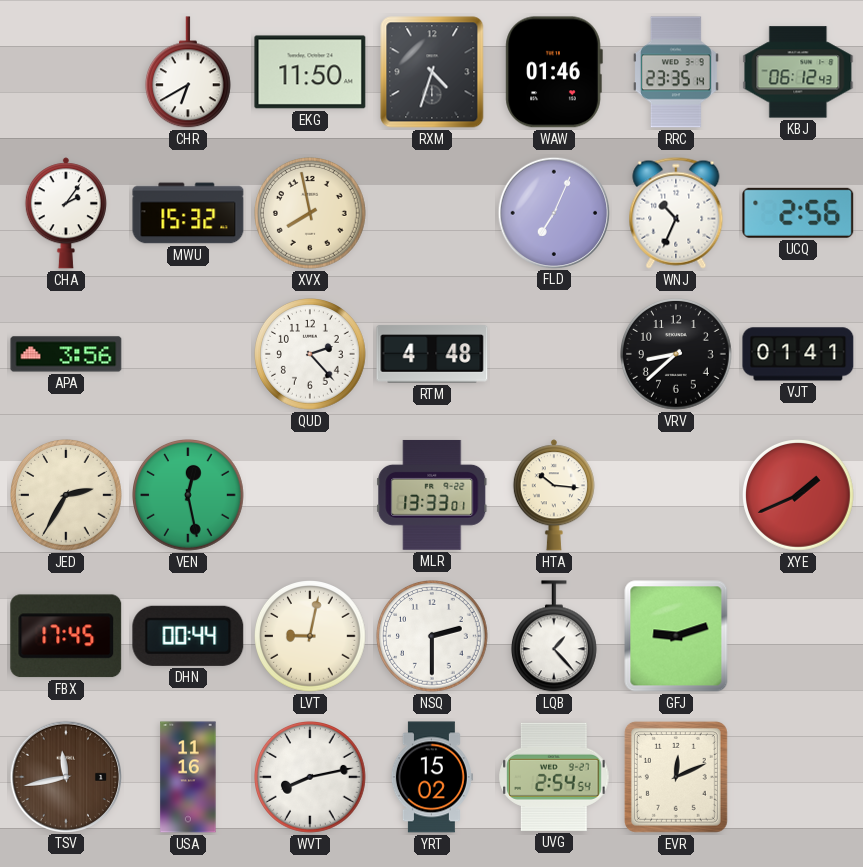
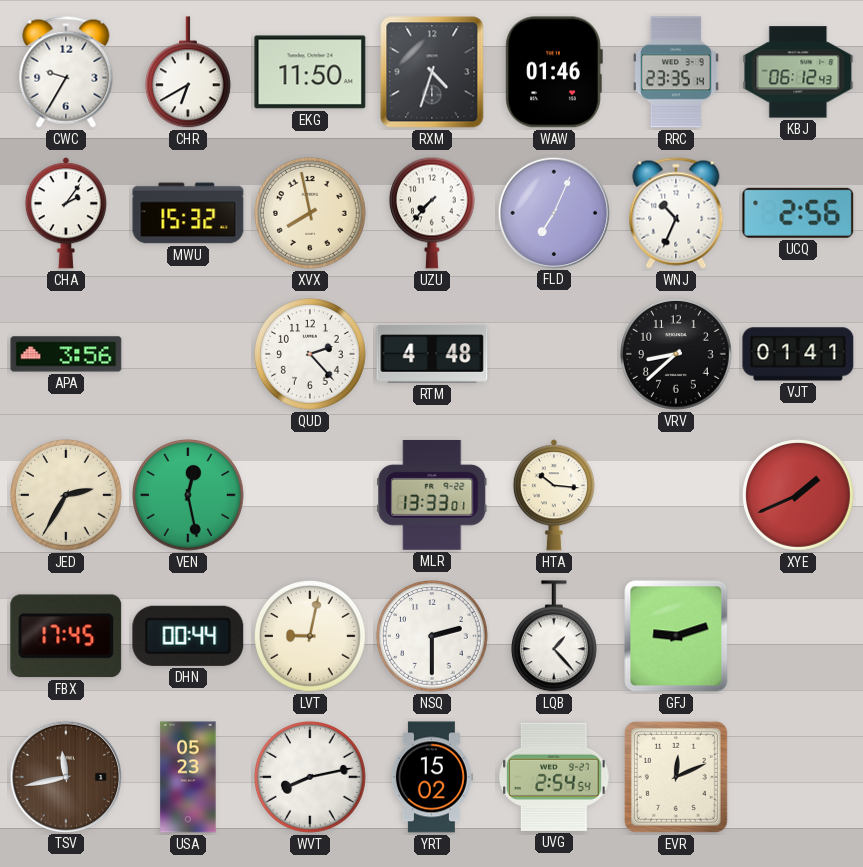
CWC: none -> 9:35
UZU: none -> 7:37
USA: 11:16 -> 05:23
